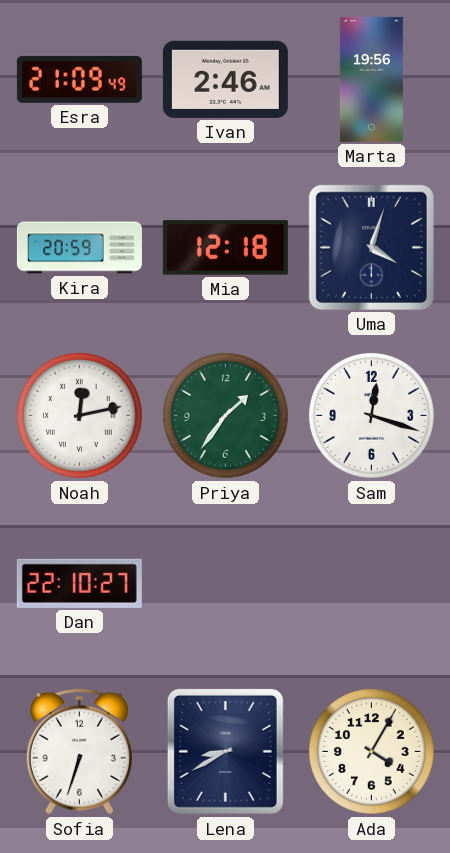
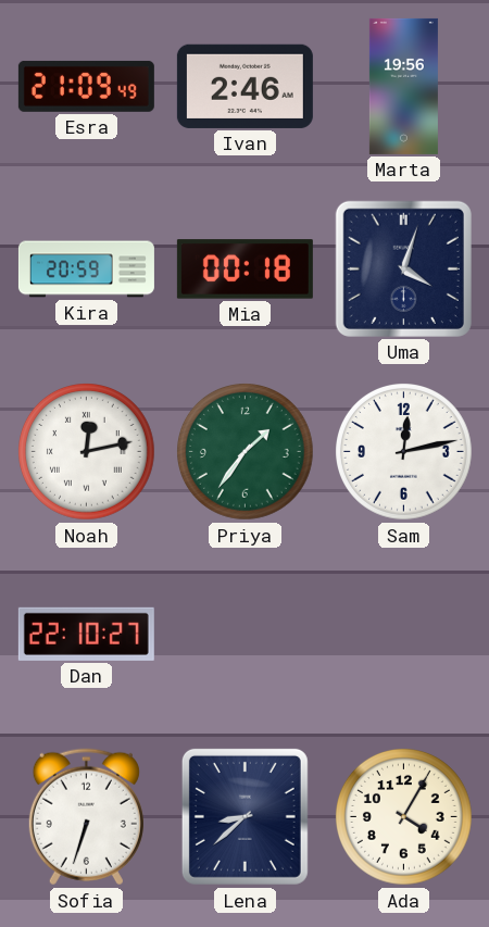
Mia: 12:18 -> 00:18
Sam: 12:18 -> 12:13
Lena: 8:40 -> 8:38
